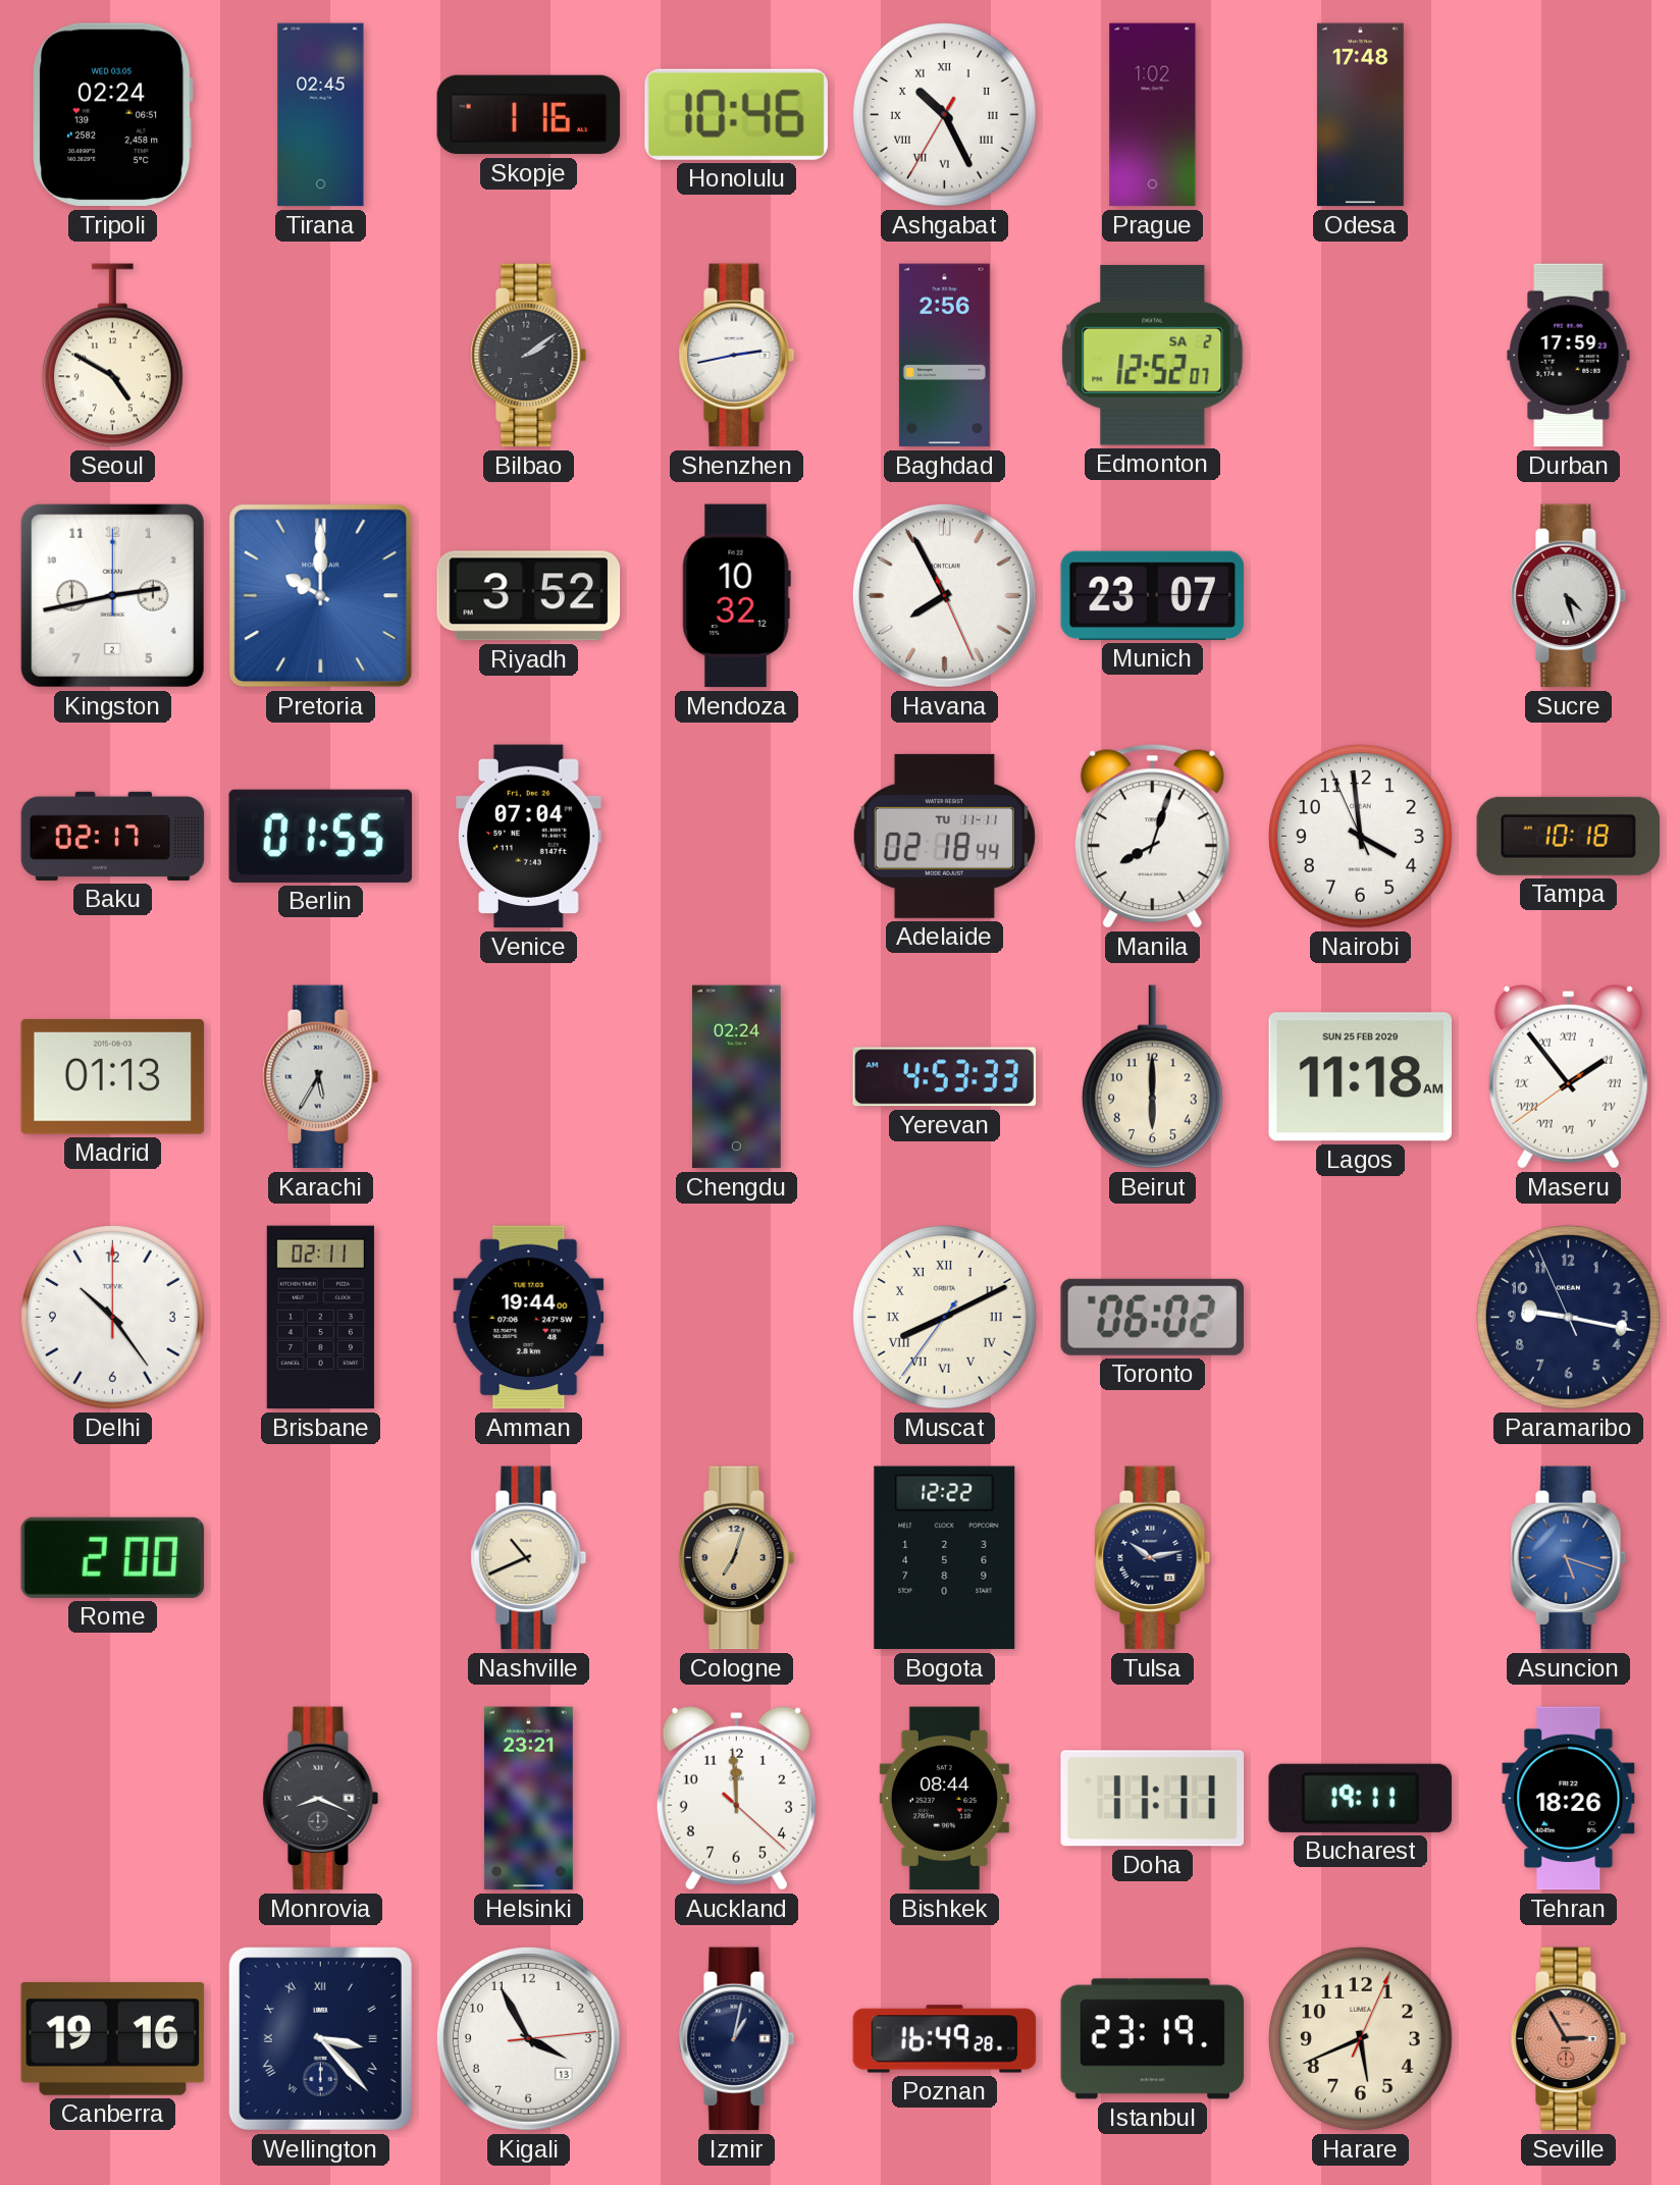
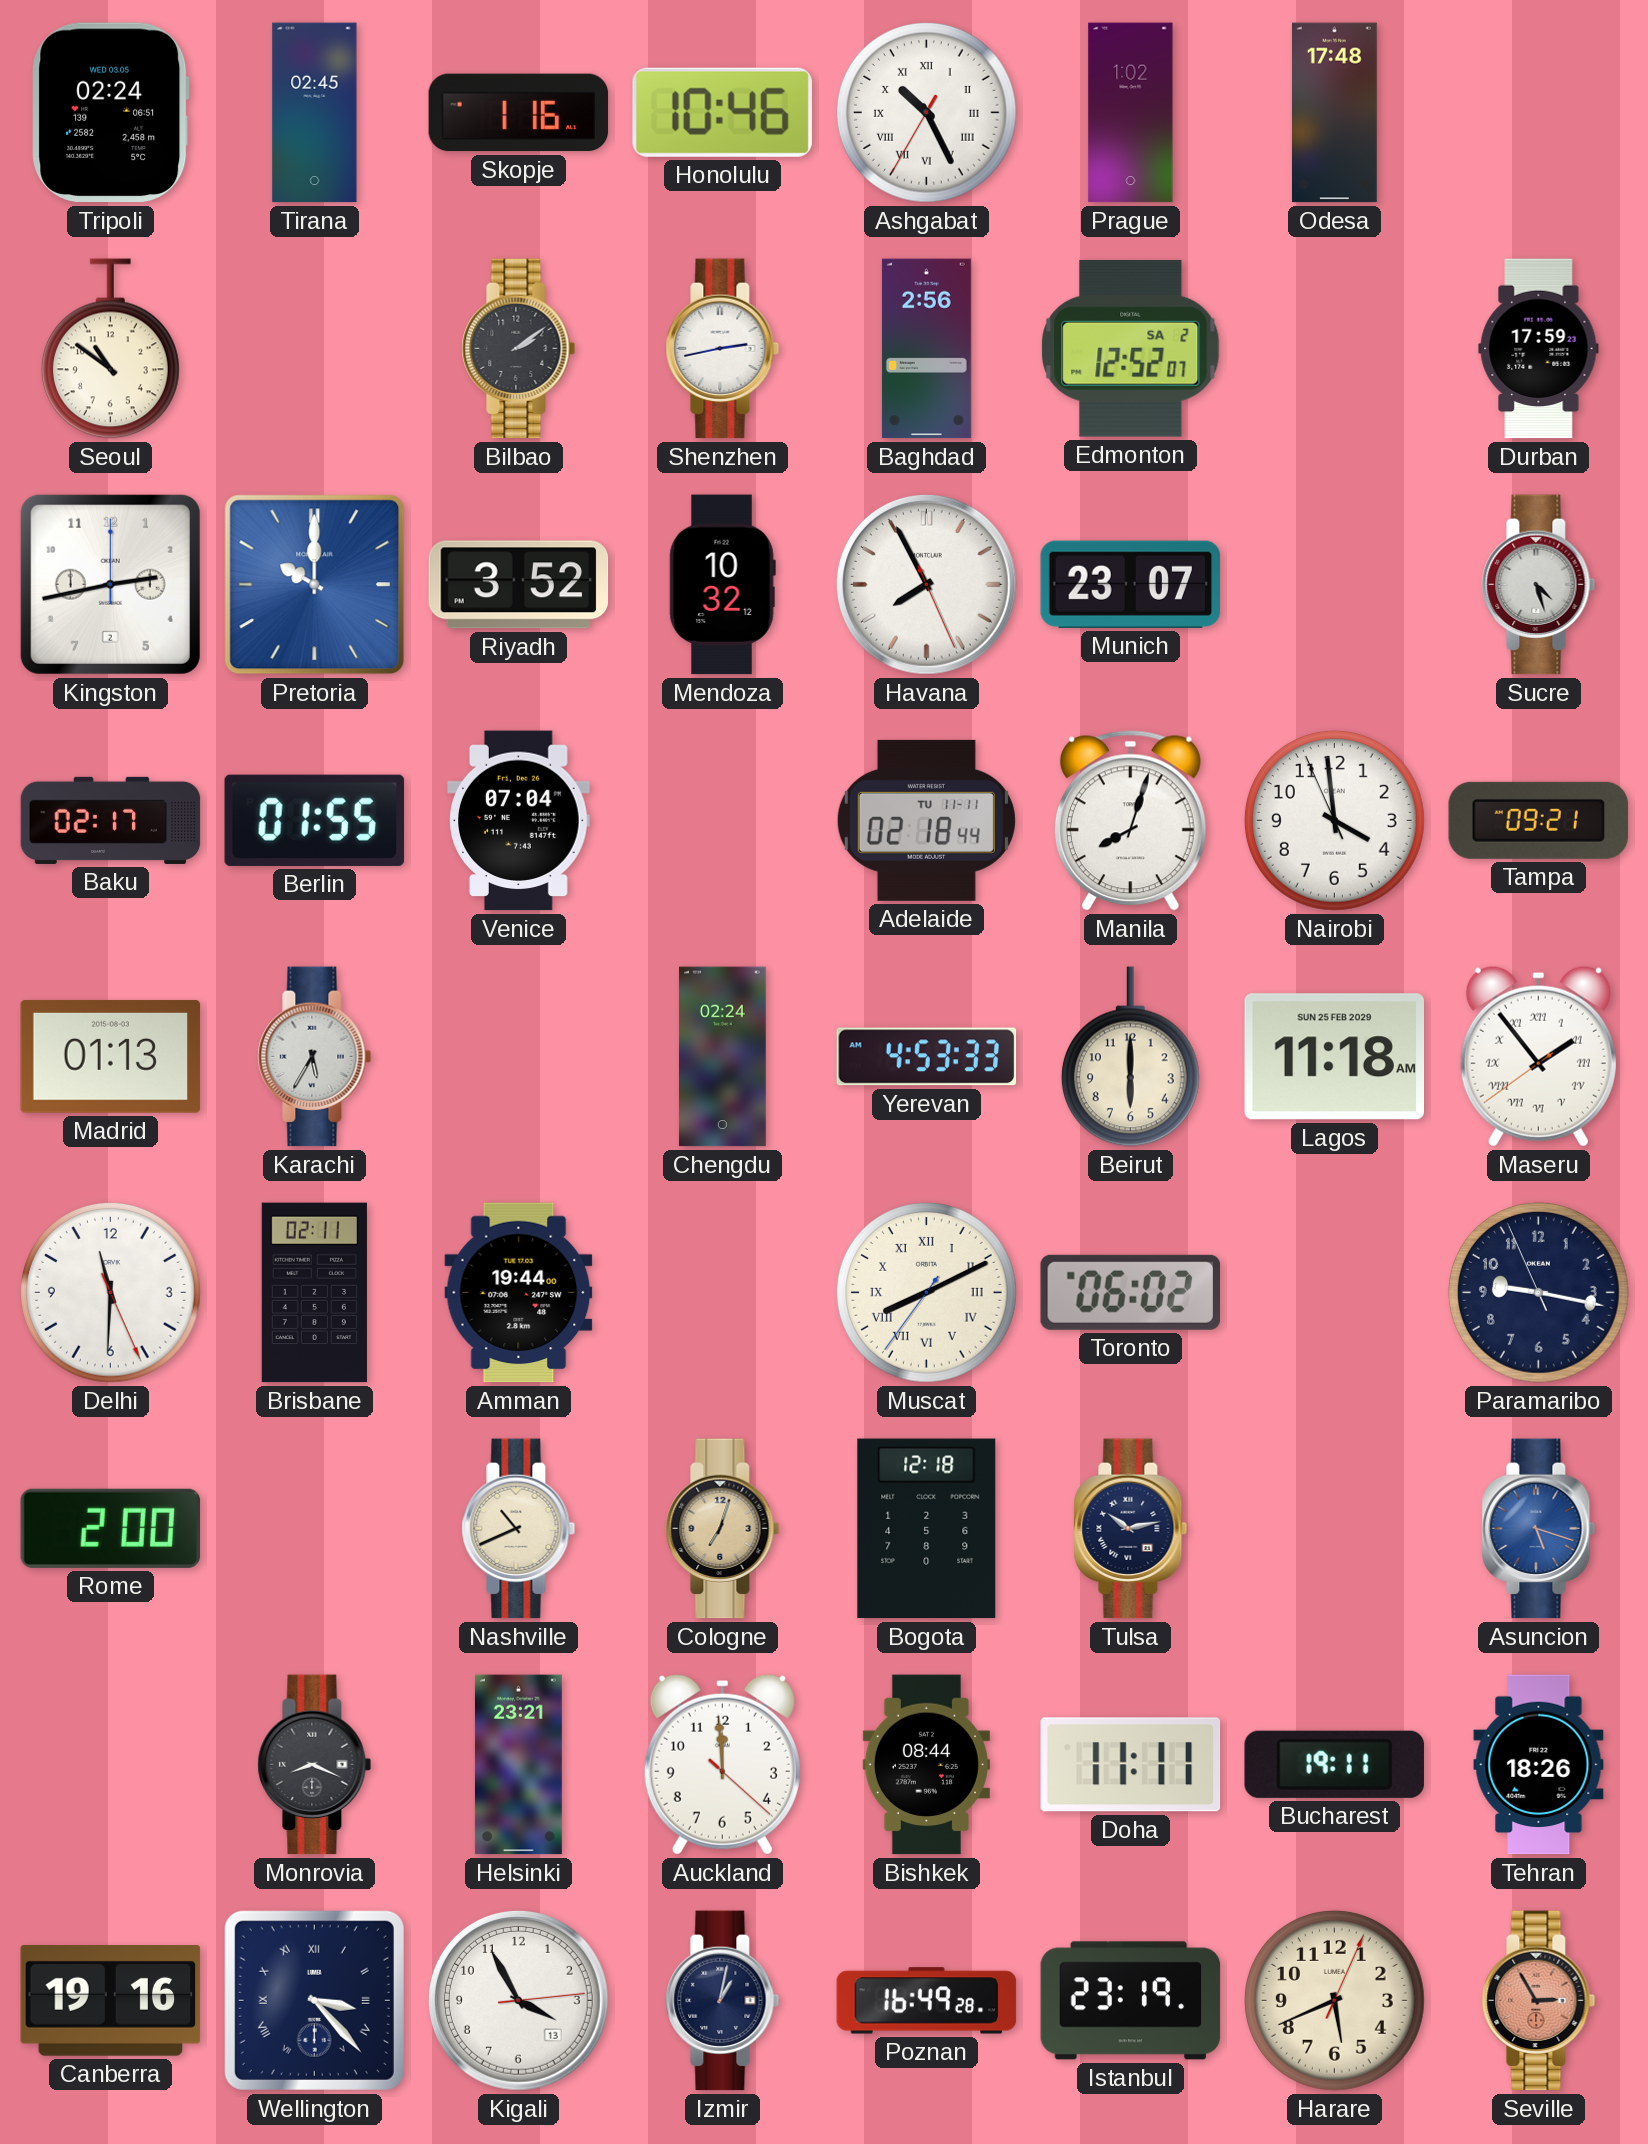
Seoul: 4:50 -> 10:51
Tampa: 10:18 -> 09:21
Delhi: 10:24 -> 11:30
Bogota: 12:22 -> 12:18
